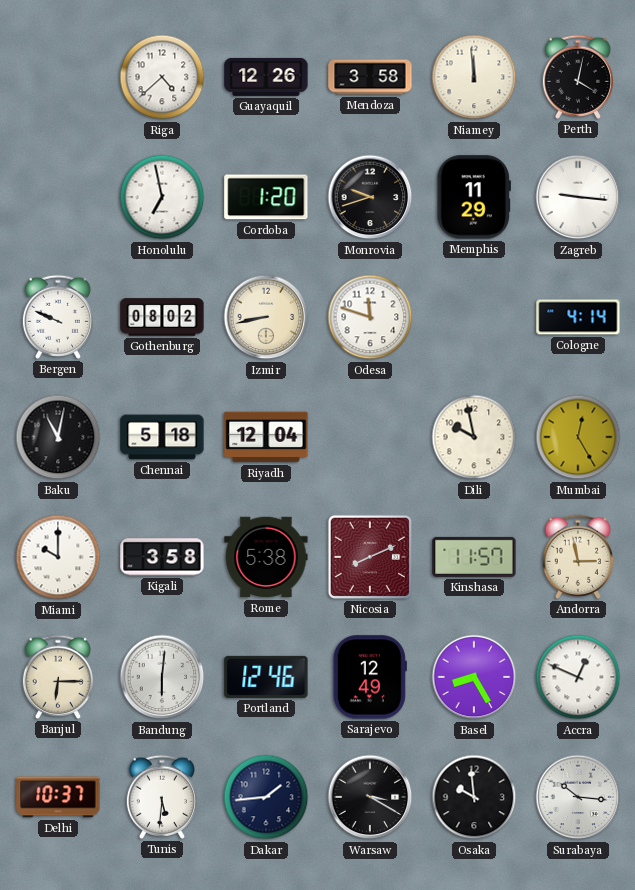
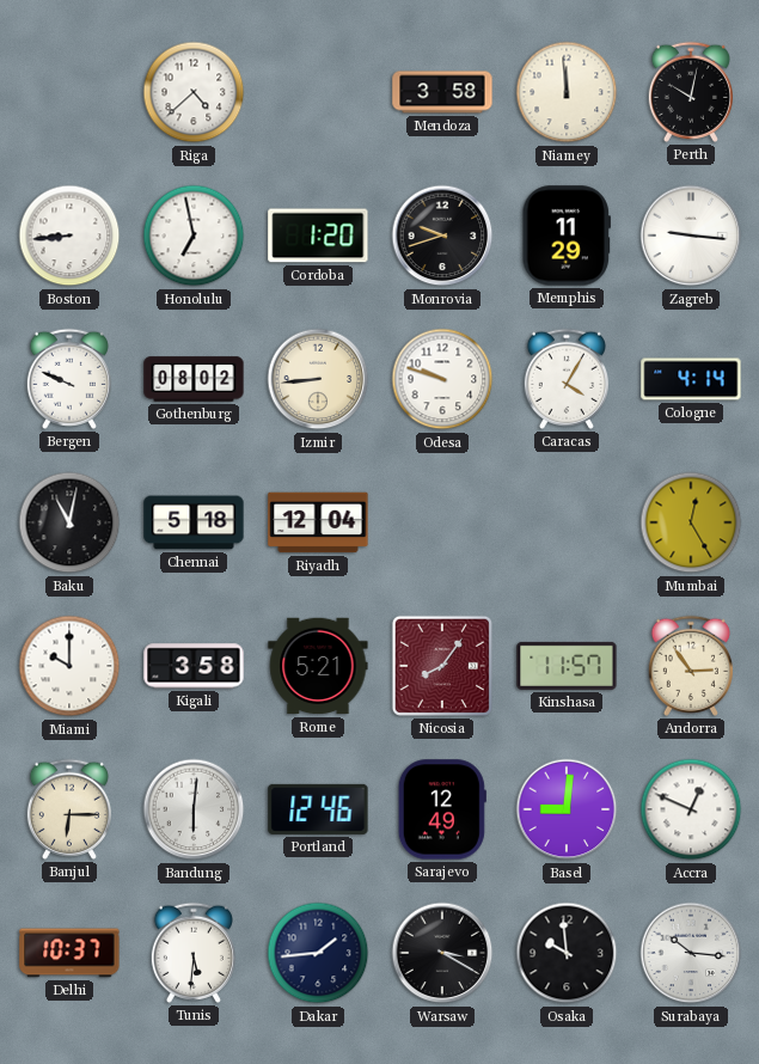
Guayaquil: 12:26 -> none
Perth: 4:02 -> 10:02
Boston: none -> 8:44
Izmir: 8:43 -> 8:44
Odesa: 11:48 -> 9:48
Caracas: none -> 4:05
Dili: 9:58 -> none
Rome: 5:38 -> 5:21
Nicosia: 8:11 -> 8:06
Andorra: 2:58 -> 2:54
Basel: 8:25 -> 9:01
